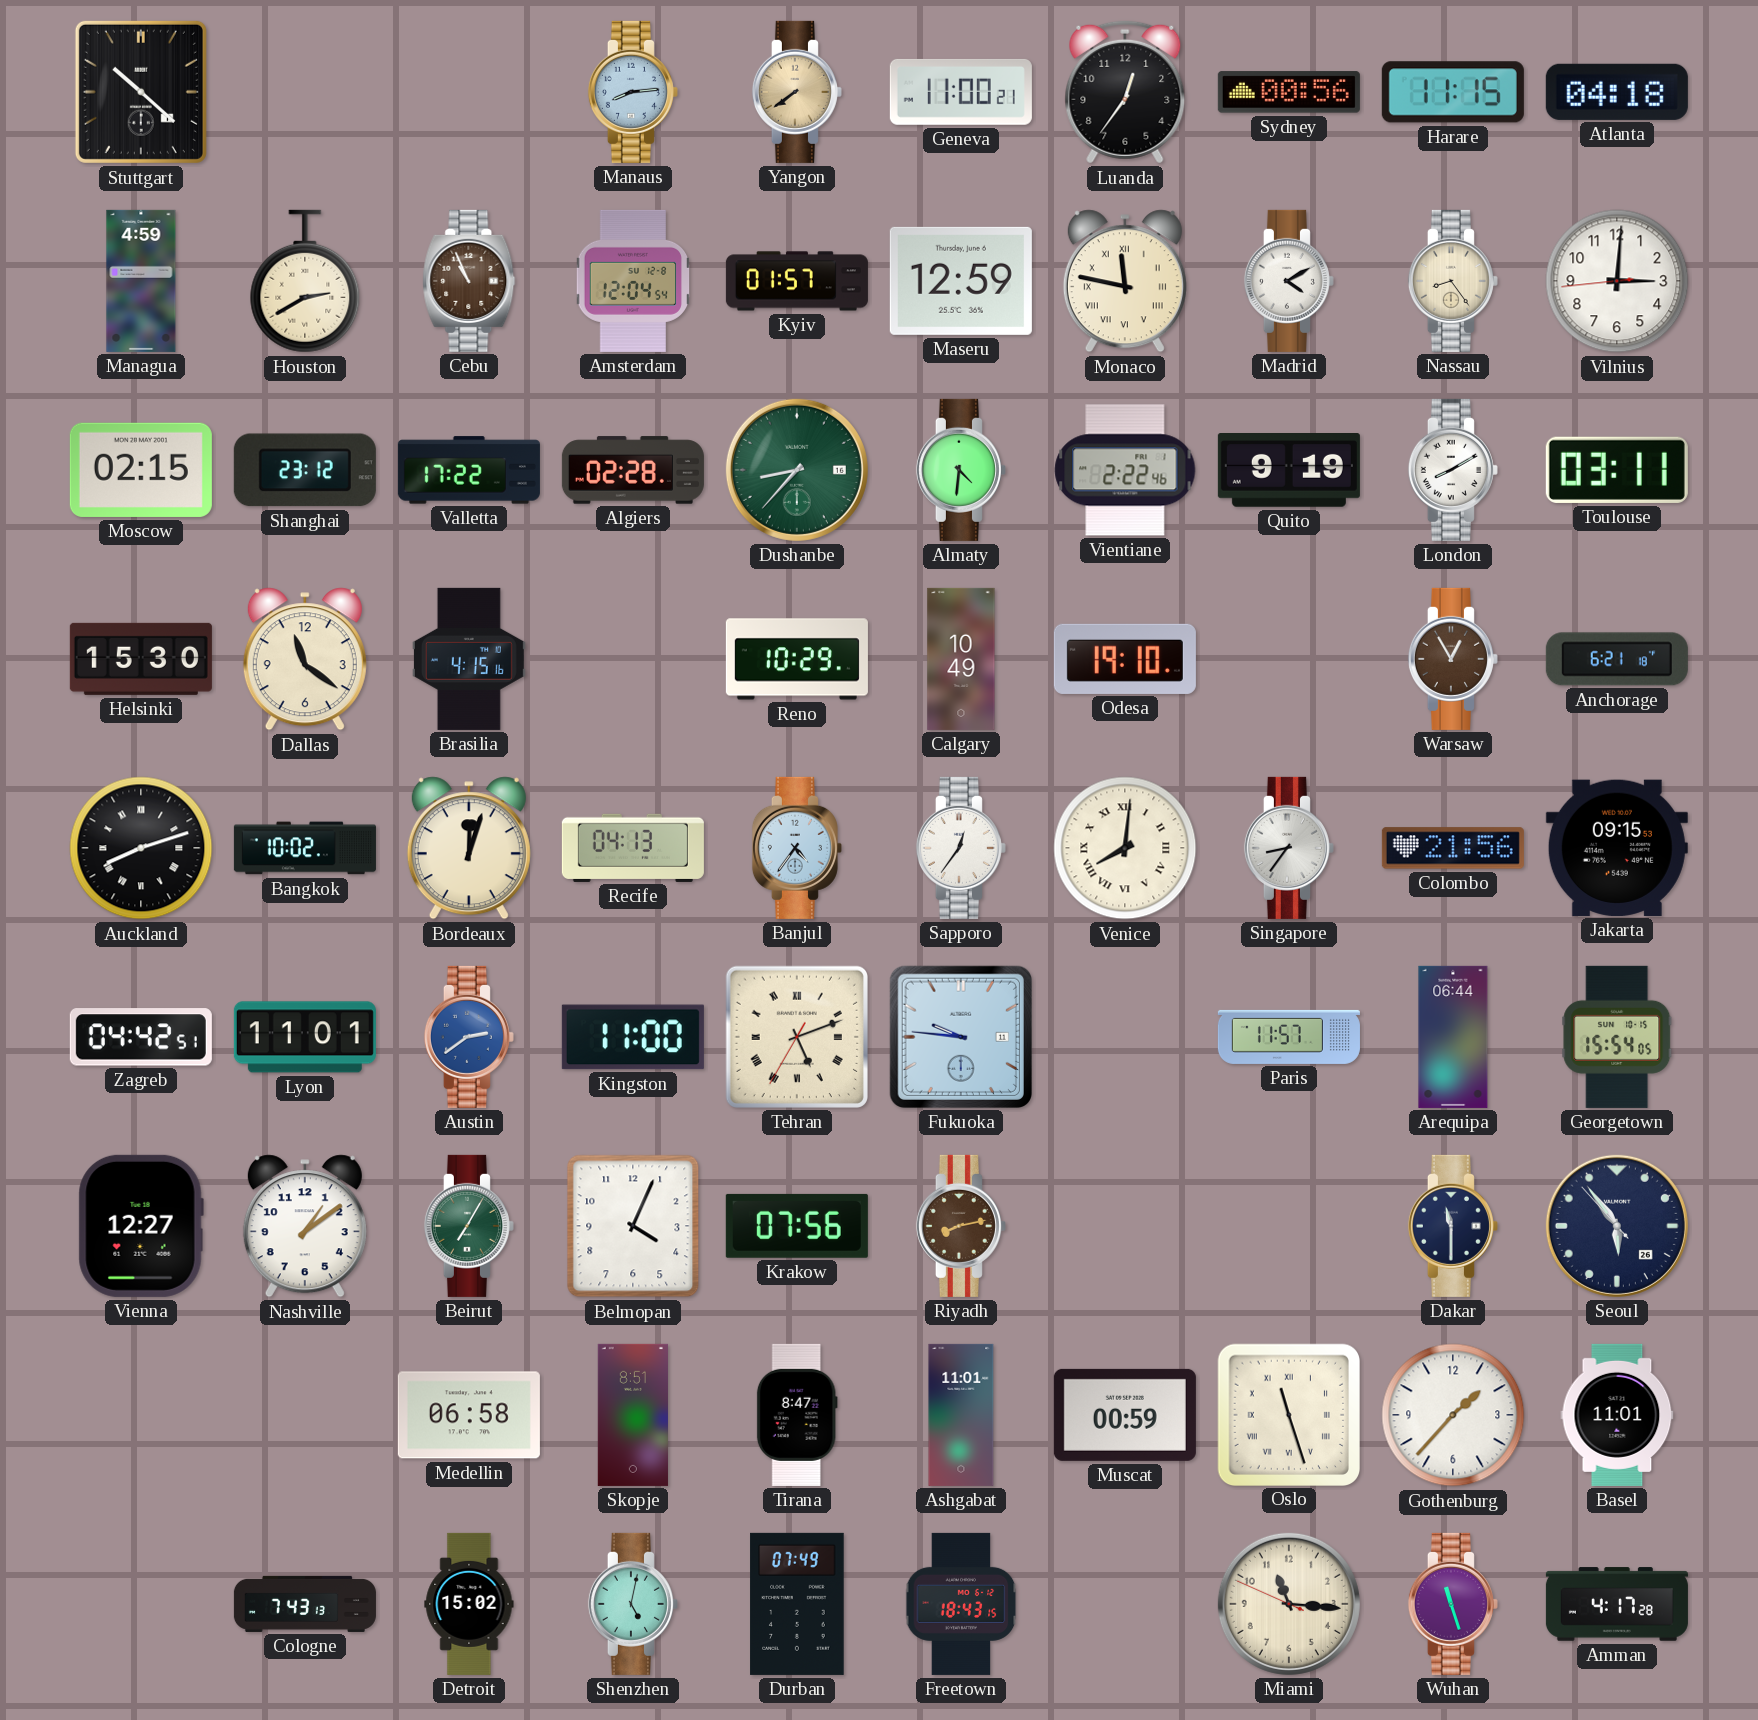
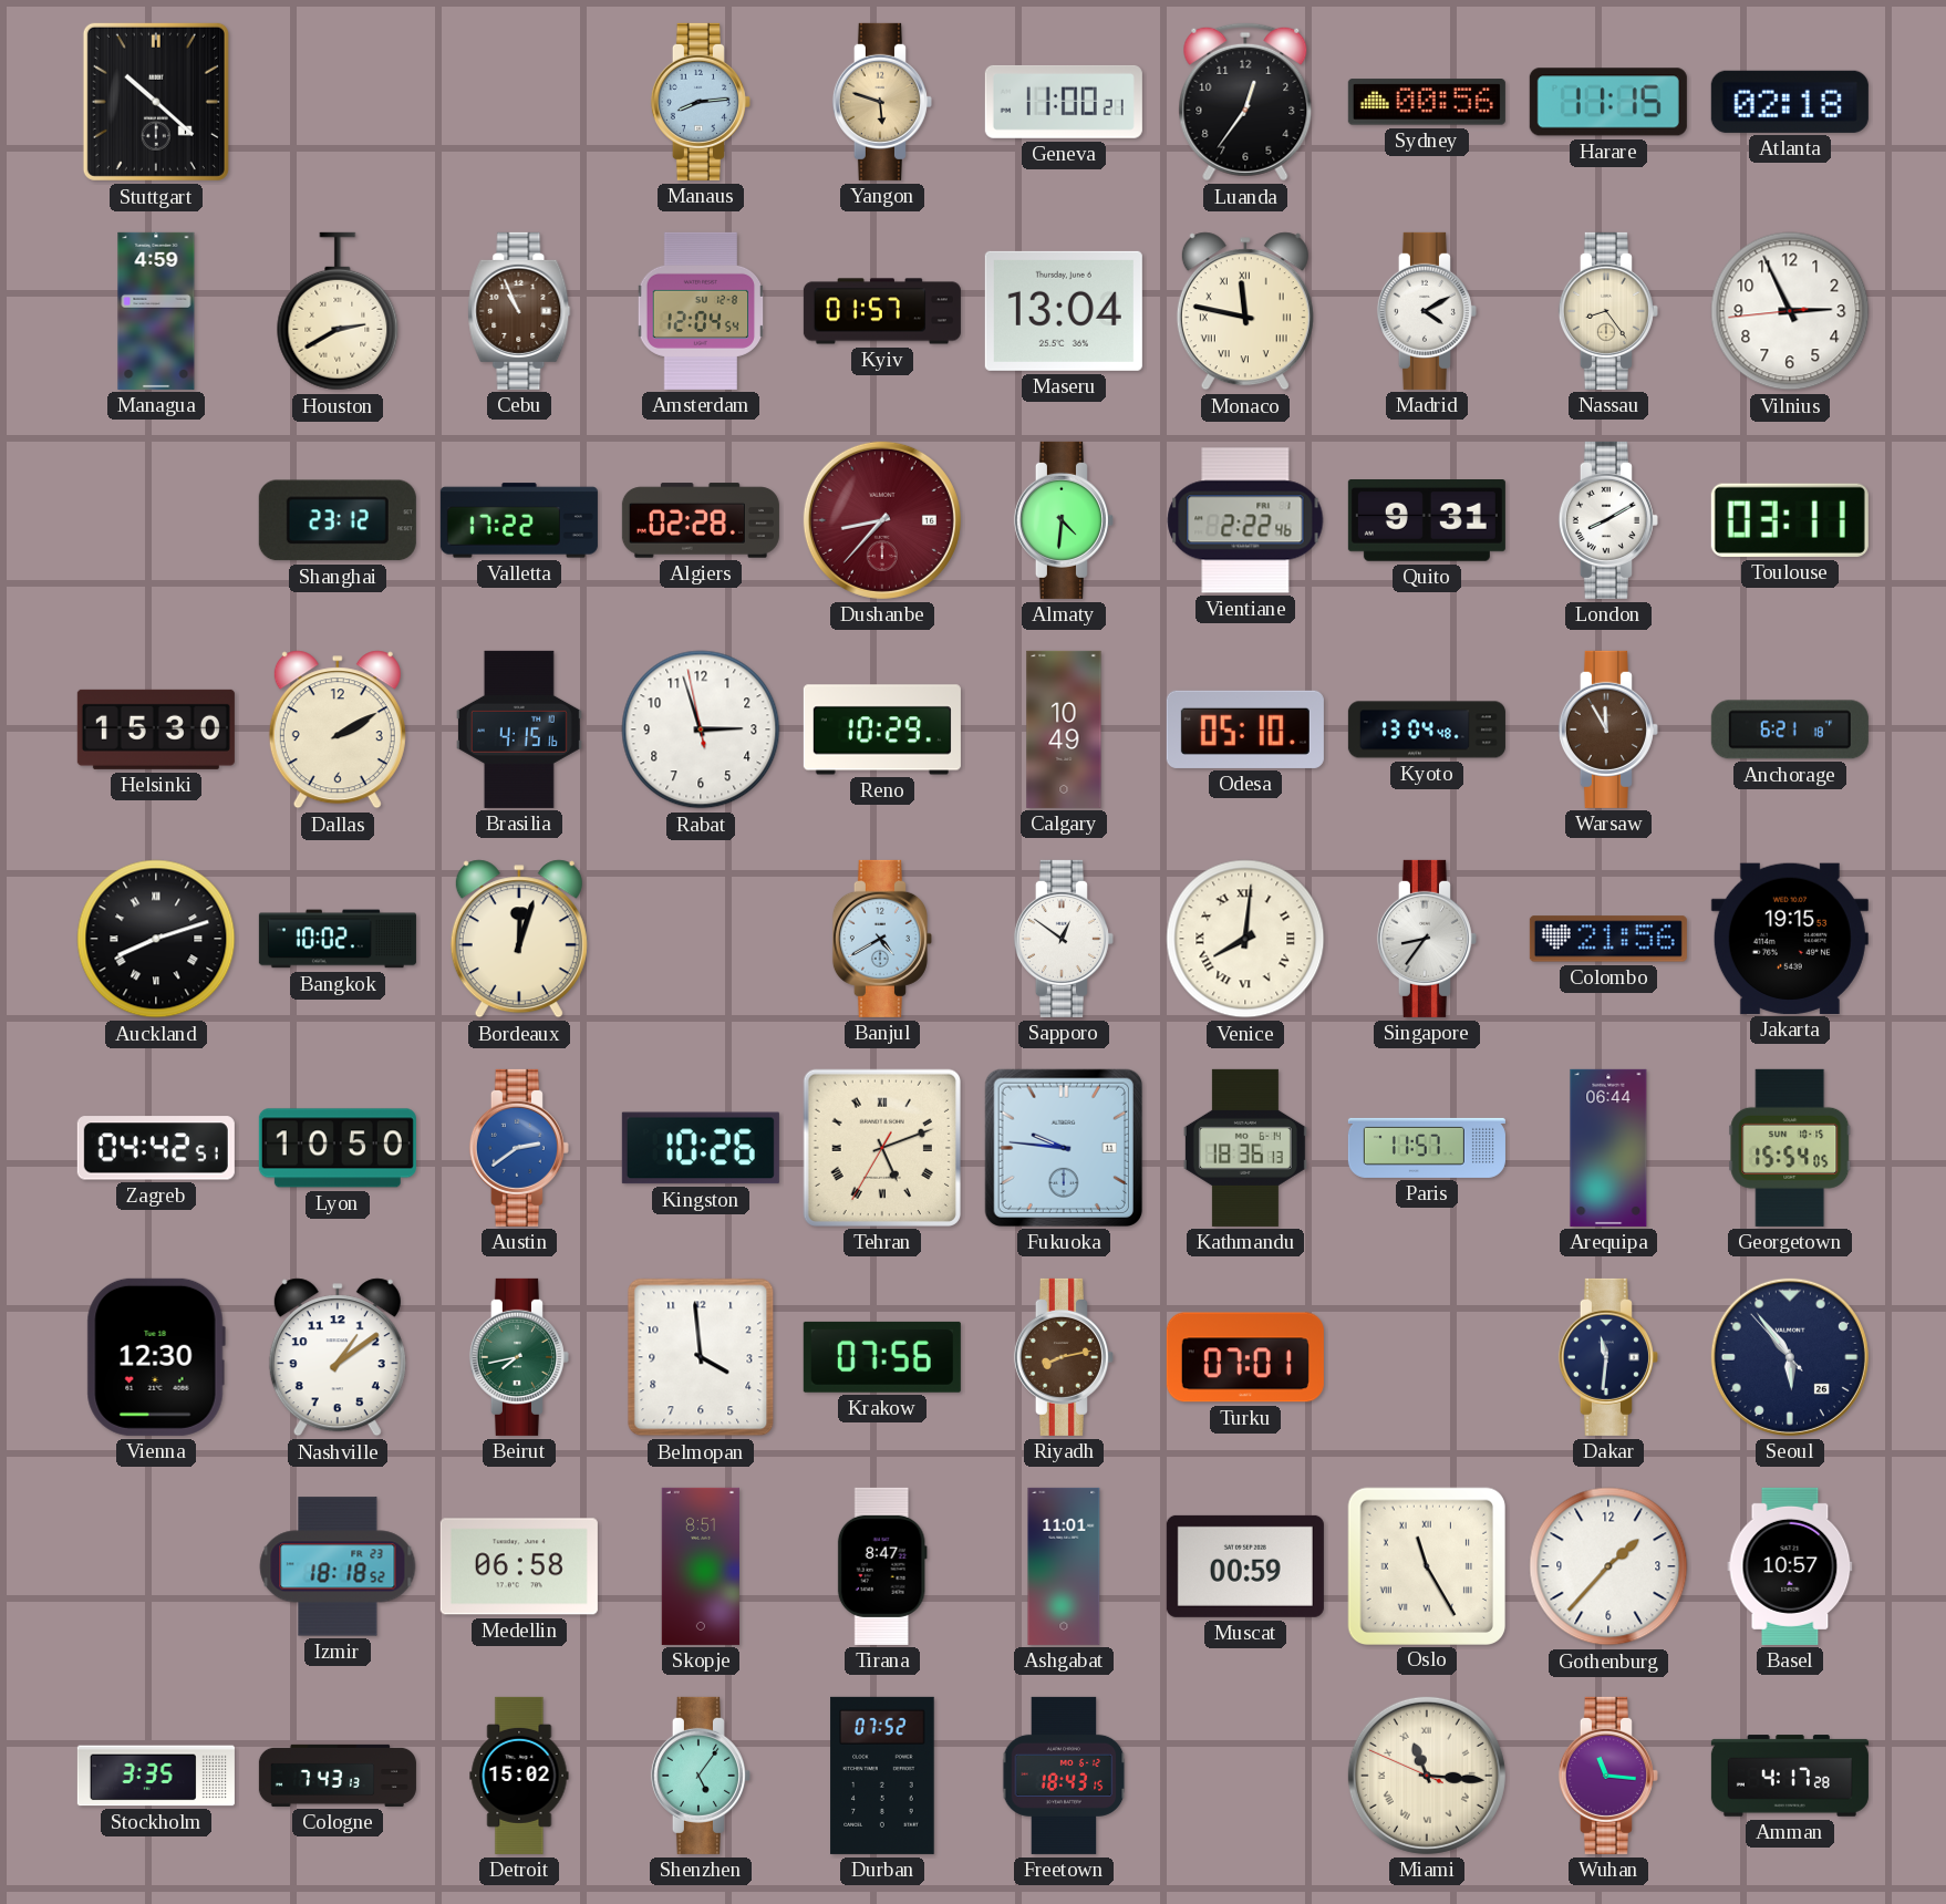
Yangon: 7:39 -> 5:48
Atlanta: 04:18 -> 02:18
Maseru: 12:59 -> 13:04
Vilnius: 3:00 -> 2:55
Moscow: 02:15 -> none
Dushanbe dial: green -> burgundy
Quito: 9:19 -> 9:31
Dallas: 11:21 -> 2:10
Rabat: none -> 2:56
Odesa: 19:10 -> 05:10
Kyoto: none -> 13:04
Warsaw: 12:55 -> 11:55
Recife: 04:13 -> none
Banjul: 4:36 -> 4:40
Sapporo: 12:36 -> 12:51
Jakarta: 09:15 -> 19:15
Lyon: 11:01 -> 10:50
Kingston: 11:00 -> 10:26
Kathmandu: none -> 18:36
Vienna: 12:27 -> 12:30
Beirut: 7:05 -> 7:43
Belmopan: 4:04 -> 3:59
Turku: none -> 07:01
Dakar: 11:30 -> 11:31
Izmir: none -> 18:18
Oslo: 11:27 -> 11:25
Basel: 11:01 -> 10:57
Stockholm: none -> 3:35
Shenzhen: 5:02 -> 5:06
Durban: 07:49 -> 07:52
Miami numerals: Arabic -> Roman
Wuhan: 11:27 -> 11:16
